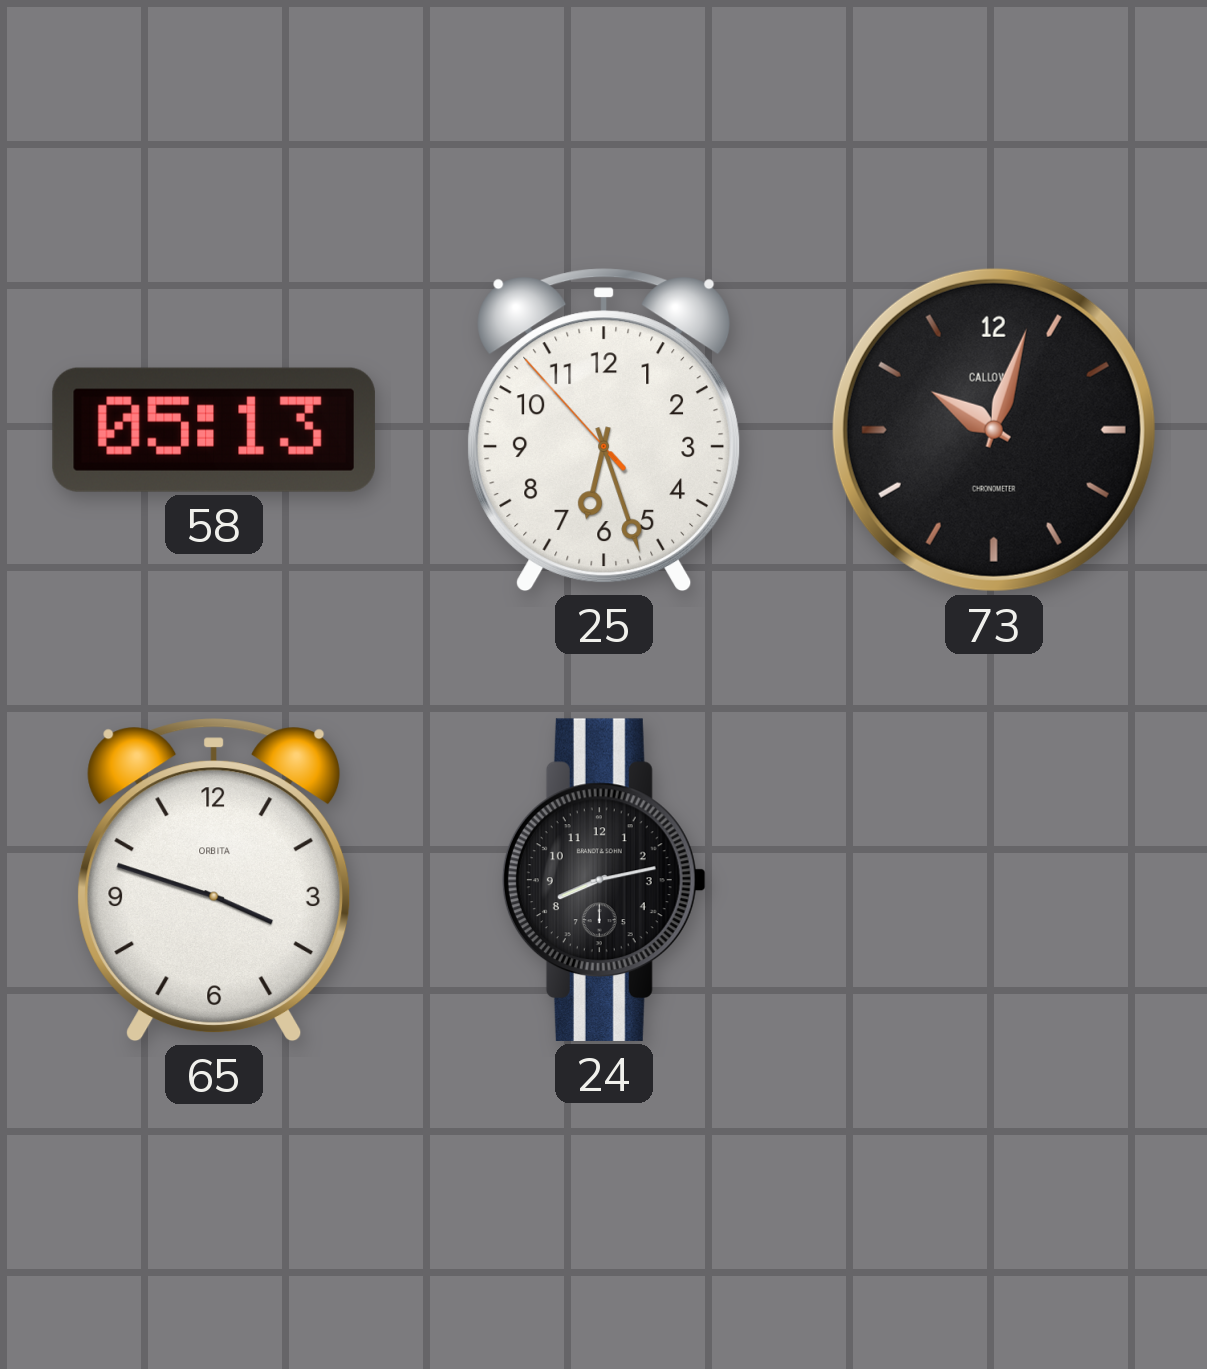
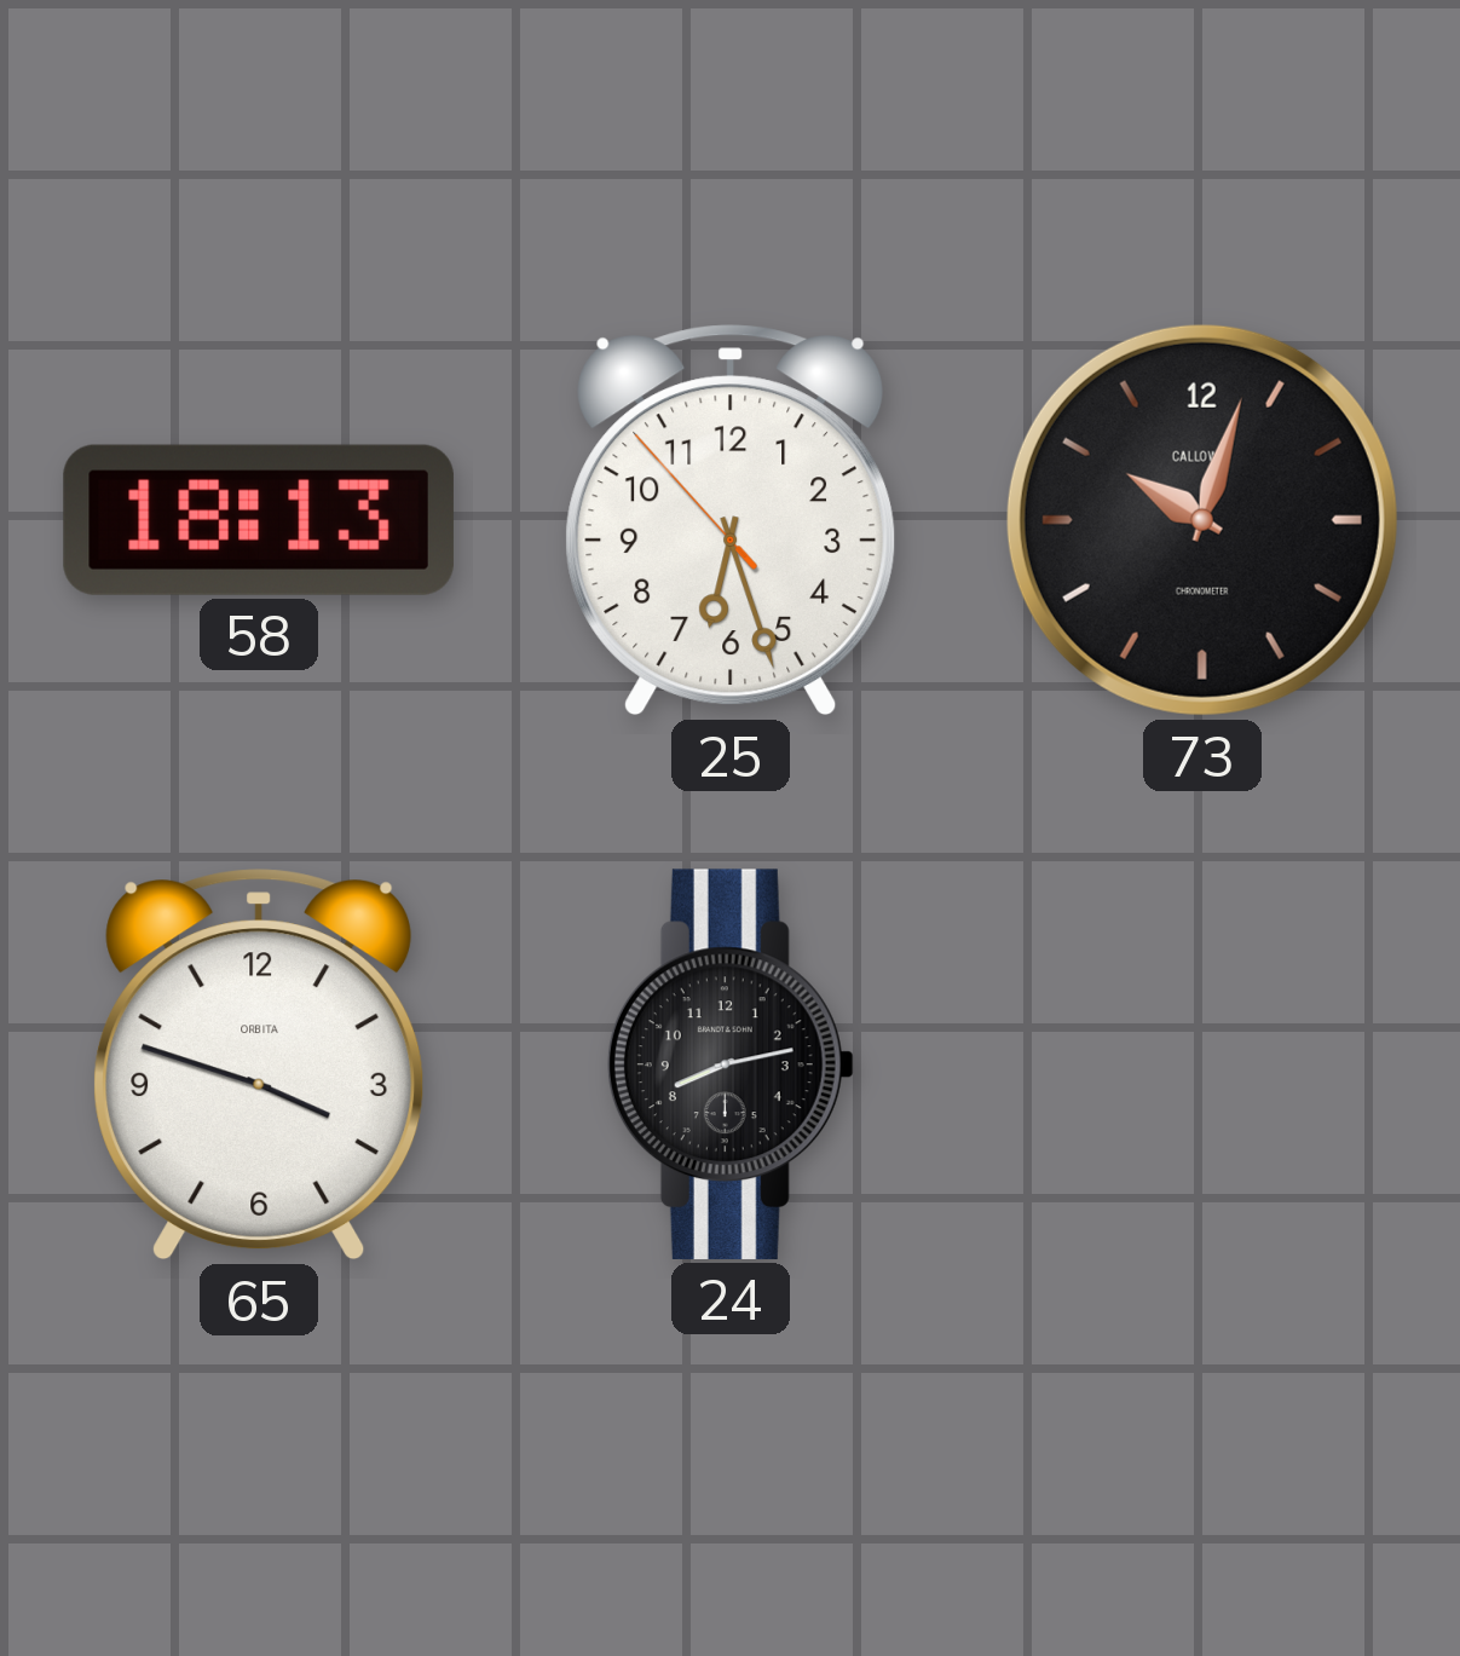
58: 05:13 -> 18:13
